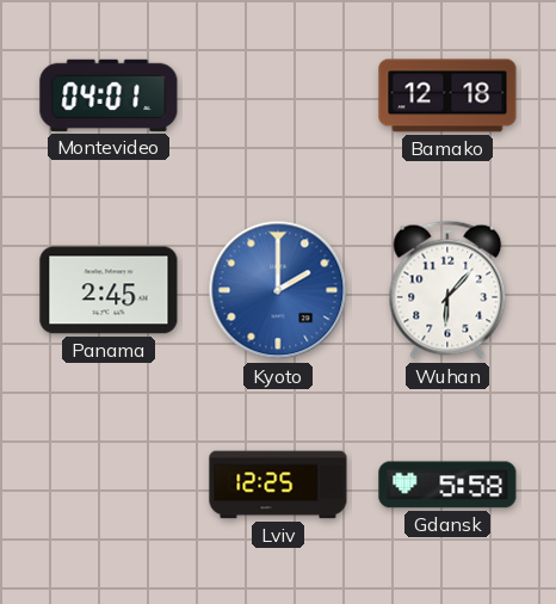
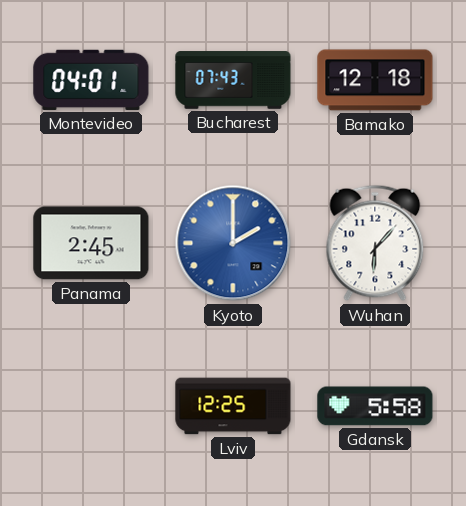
Bucharest: none -> 07:43
